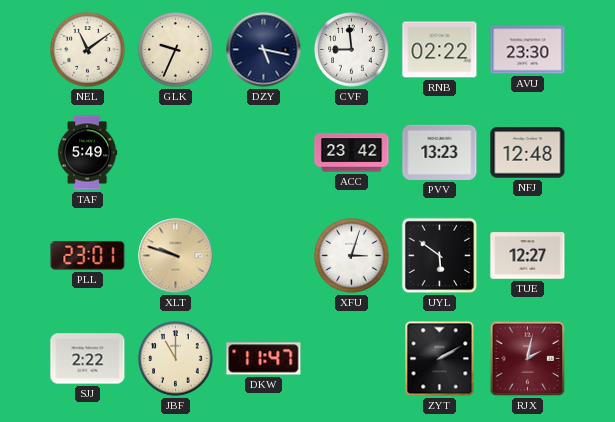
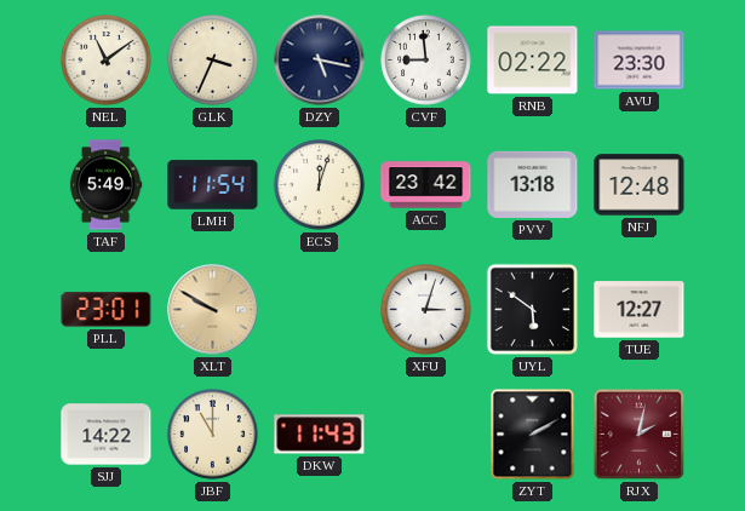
GLK: 9:34 -> 3:34
LMH: none -> 11:54
ECS: none -> 12:03
PVV: 13:23 -> 13:18
XLT: 9:48 -> 9:50
SJJ: 2:22 -> 14:22
DKW: 11:47 -> 11:43
